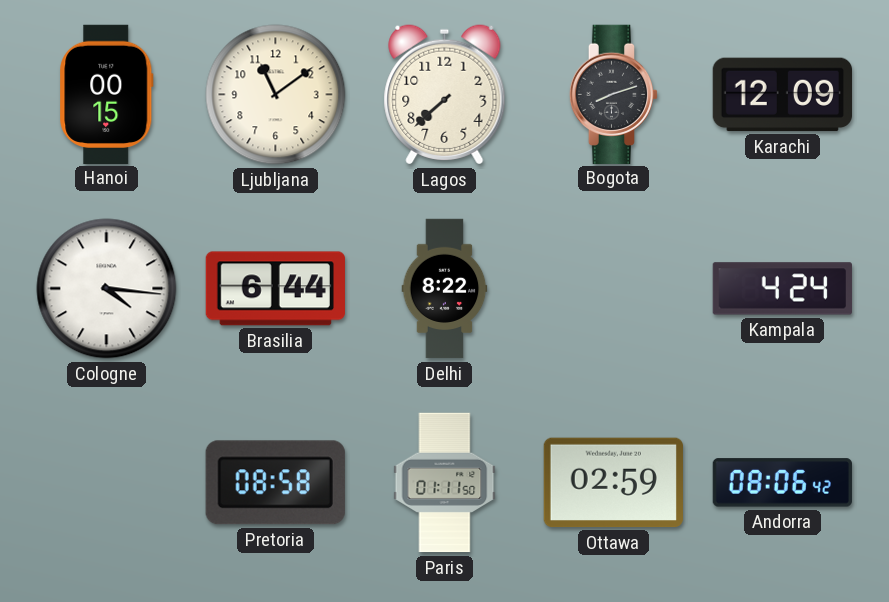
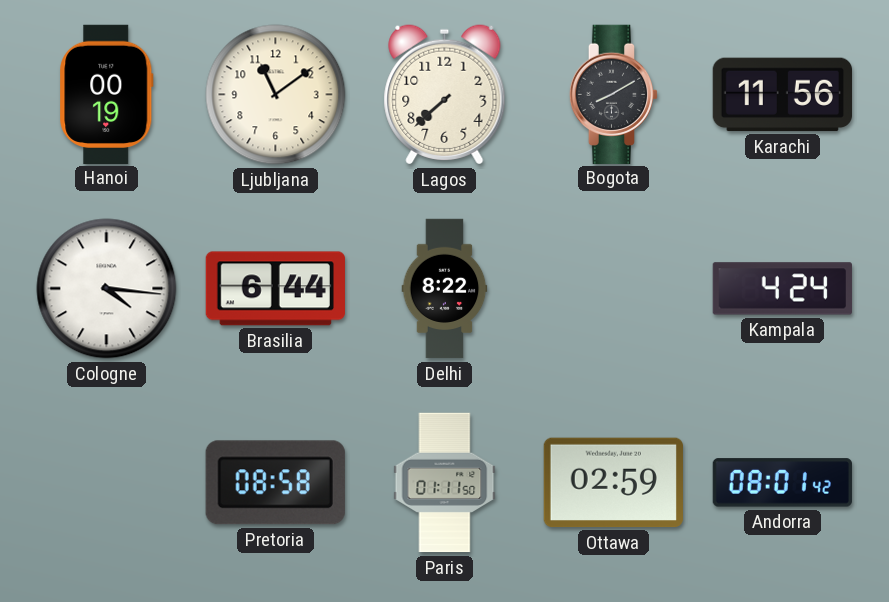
Hanoi: 00:15 -> 00:19
Bogota: 8:12 -> 8:10
Karachi: 12:09 -> 11:56
Andorra: 08:06 -> 08:01
